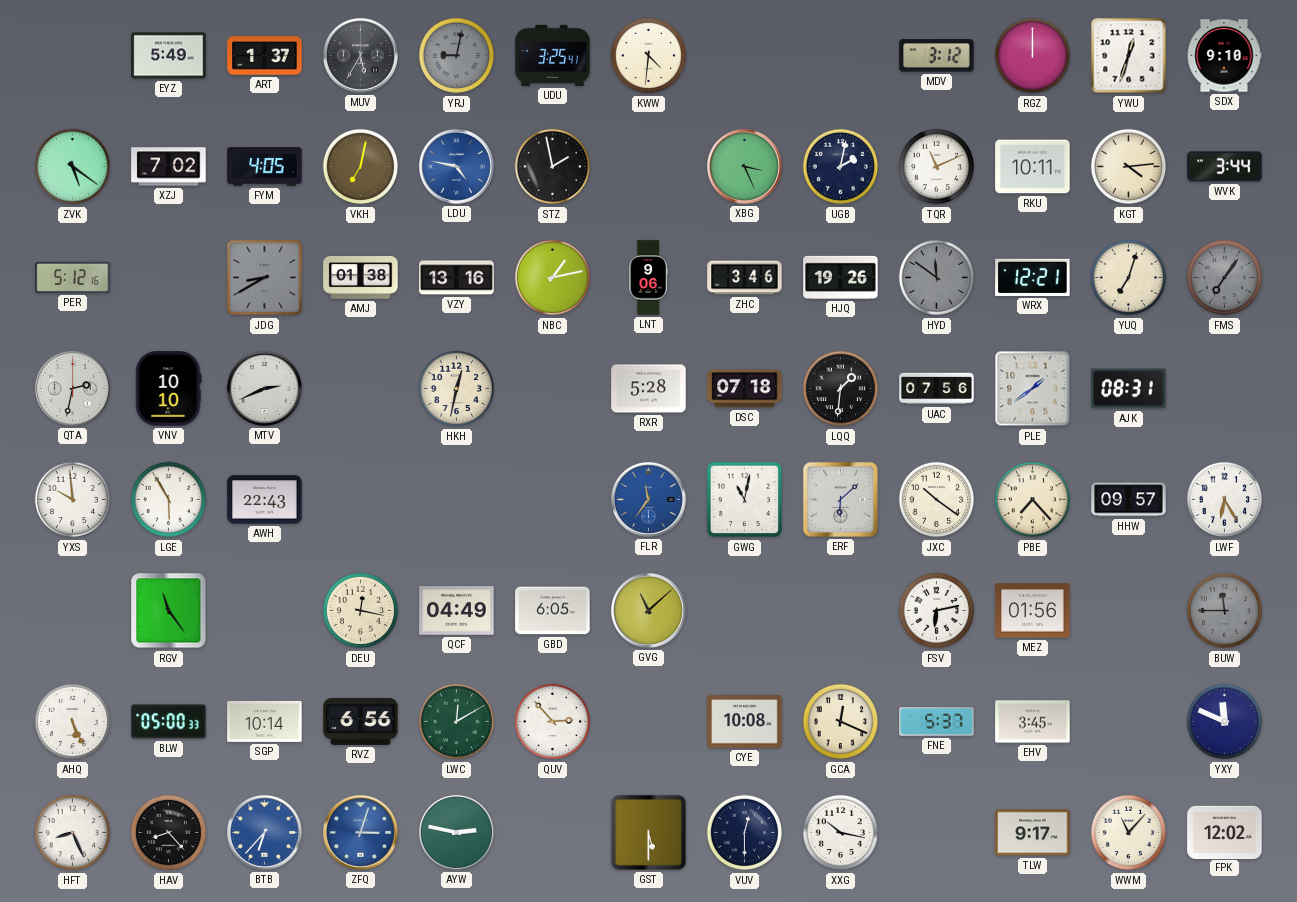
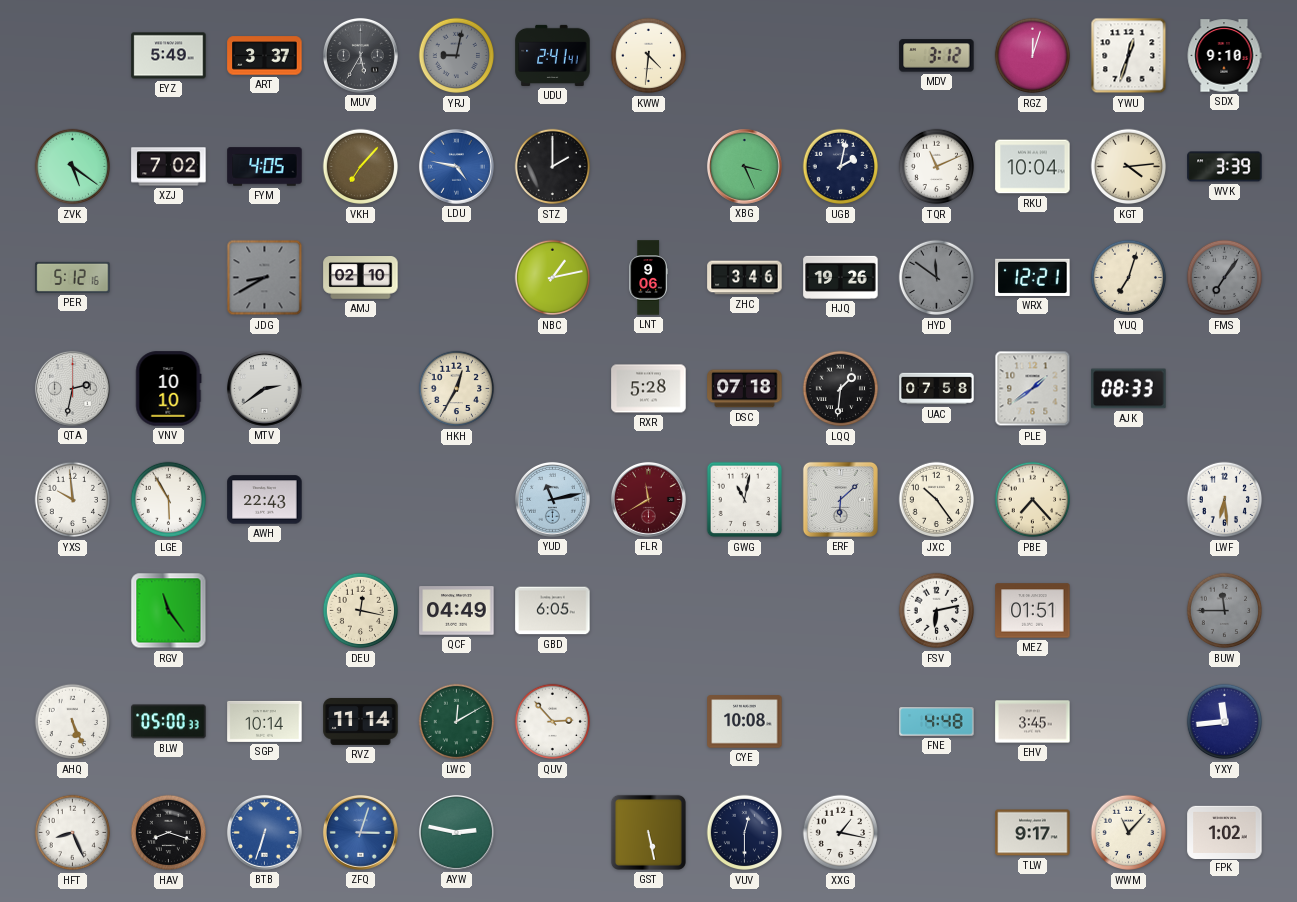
ART: 1:37 -> 3:37
UDU: 3:25 -> 2:41
RGZ: 12:00 -> 12:03
VKH: 7:02 -> 7:07
STZ: 1:58 -> 2:00
RKU: 10:11 -> 10:04
WVK: 3:44 -> 3:39
AMJ: 01:38 -> 02:10
VZY: 13:16 -> none
MTV: 2:41 -> 2:39
HKH: 12:32 -> 12:35
UAC: 07:56 -> 07:58
AJK: 08:31 -> 08:33
YUD: none -> 11:13
FLR: 11:36 -> 11:40
FLR dial: blue -> burgundy
JXC: 10:21 -> 10:24
HHW: 09:57 -> none
LWF: 6:25 -> 6:29
GVG: 11:08 -> none
MEZ: 01:56 -> 01:51
RVZ: 6:56 -> 11:14
GCA: 12:19 -> none
FNE: 5:37 -> 4:48
YXY: 11:49 -> 11:44
HAV: 8:23 -> 8:18
BTB: 6:37 -> 6:33
GST: 5:30 -> 5:28
XXG: 10:17 -> 1:17
FPK: 12:02 -> 1:02
